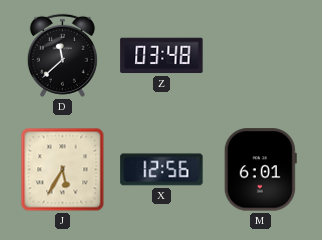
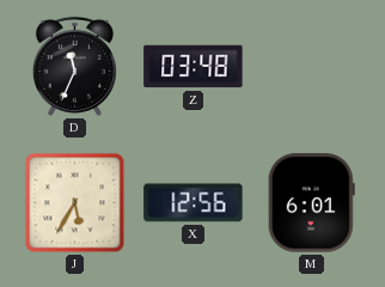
D: 11:38 -> 11:34
